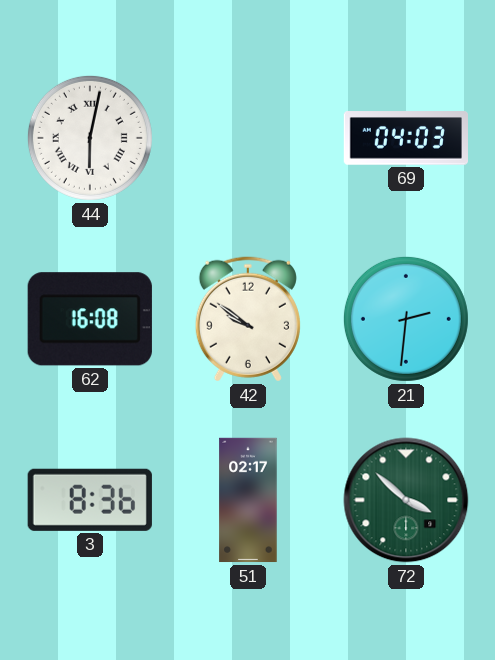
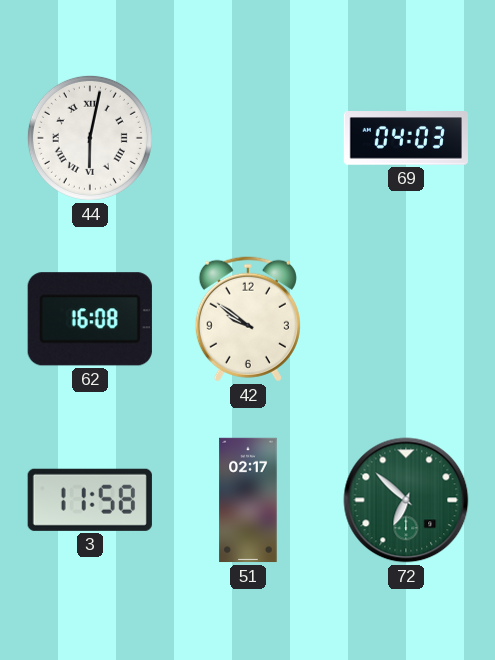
21: 2:31 -> none
3: 8:36 -> 11:58
72: 3:52 -> 6:52
